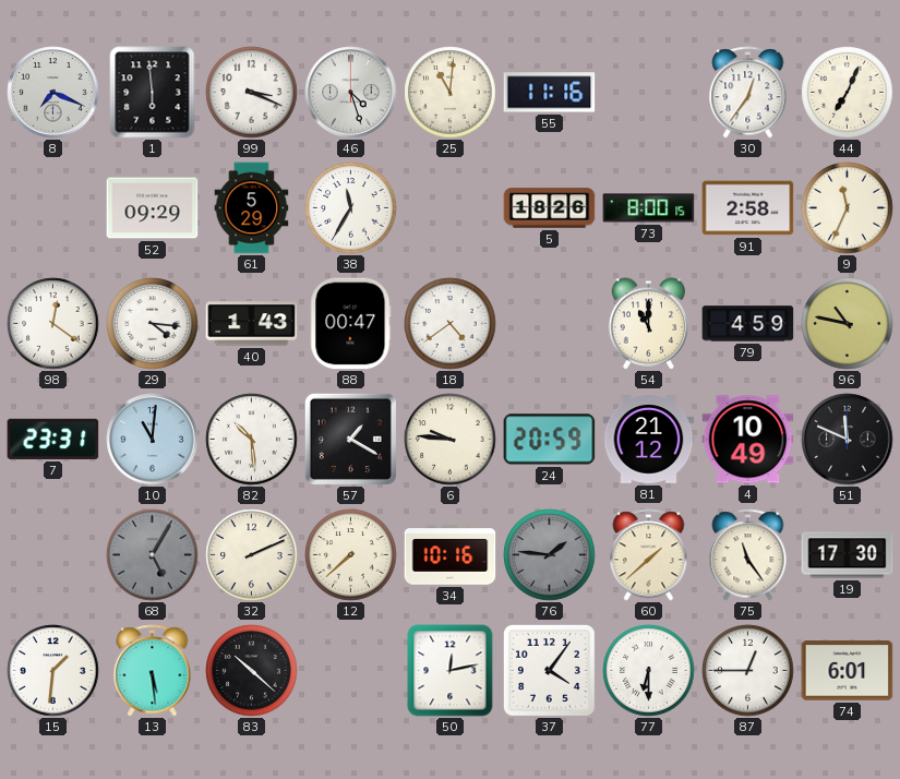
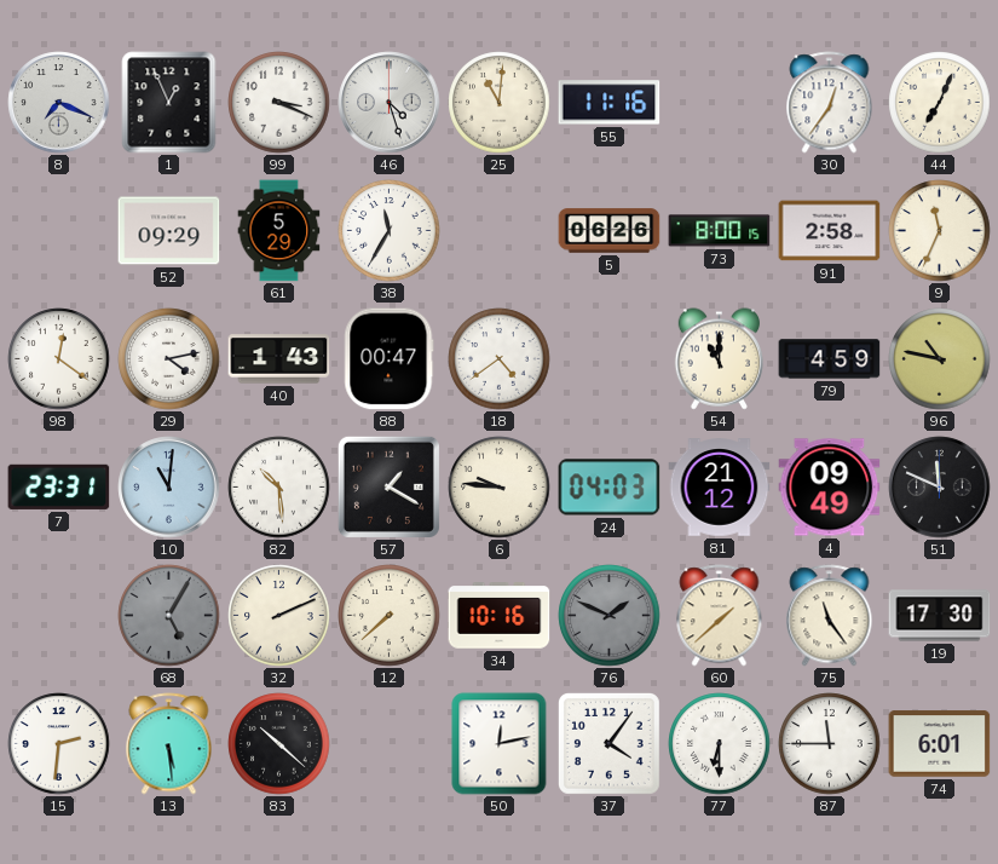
1: 5:59 -> 12:56
5: 18:26 -> 06:26
29: 4:16 -> 4:13
24: 20:59 -> 04:03
4: 10:49 -> 09:49
76: 1:46 -> 1:49
15: 1:31 -> 2:31
87: 12:45 -> 11:45
